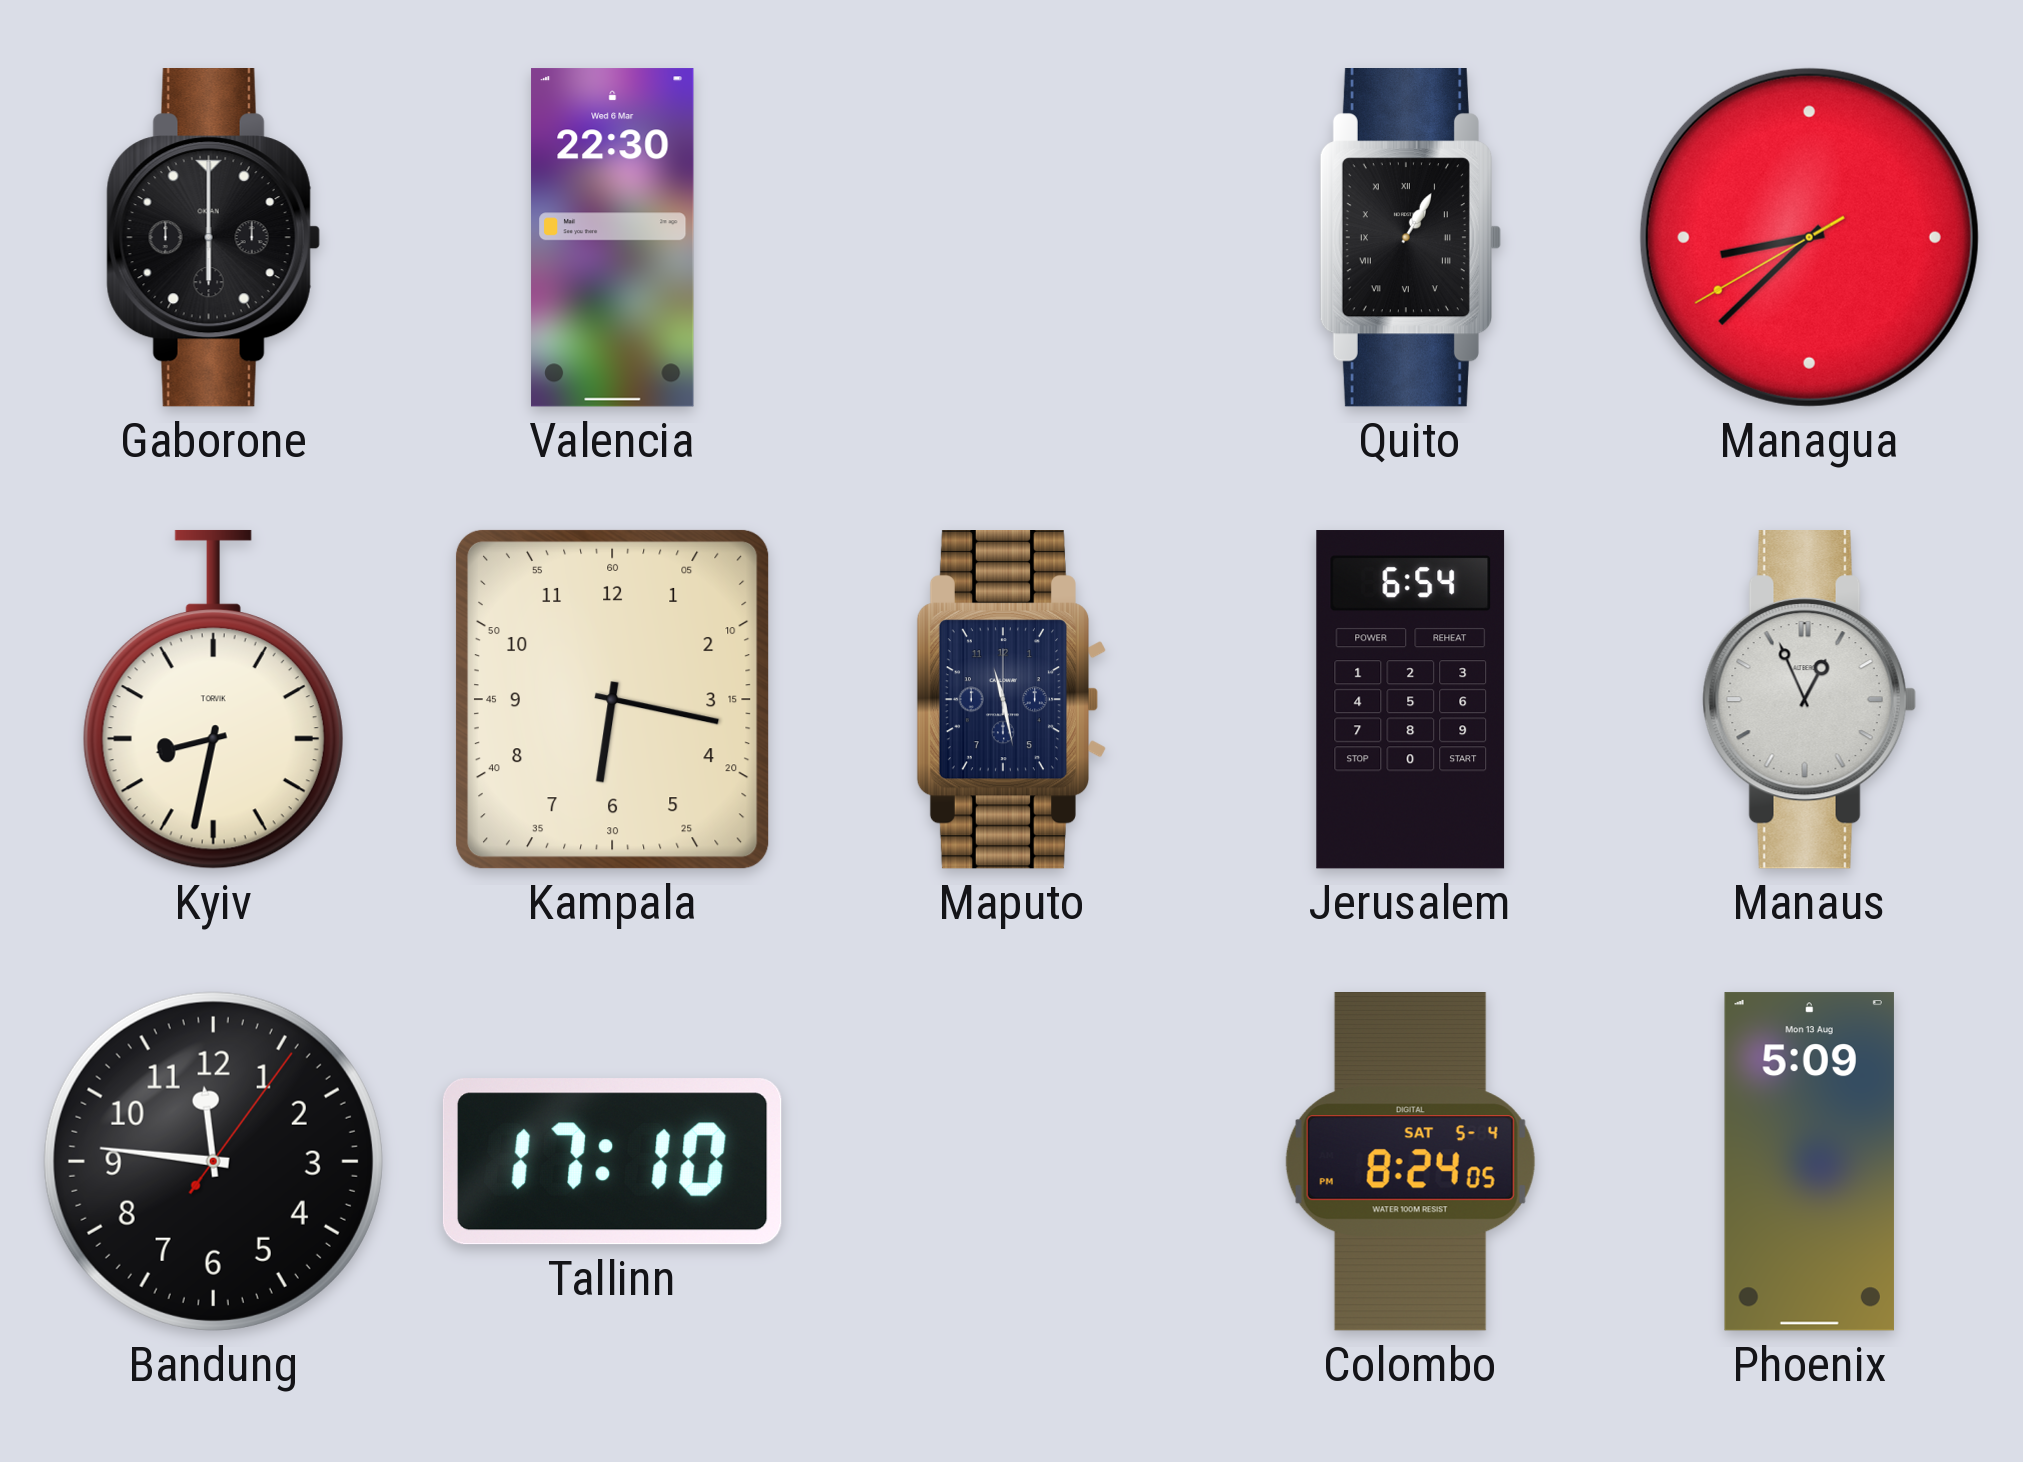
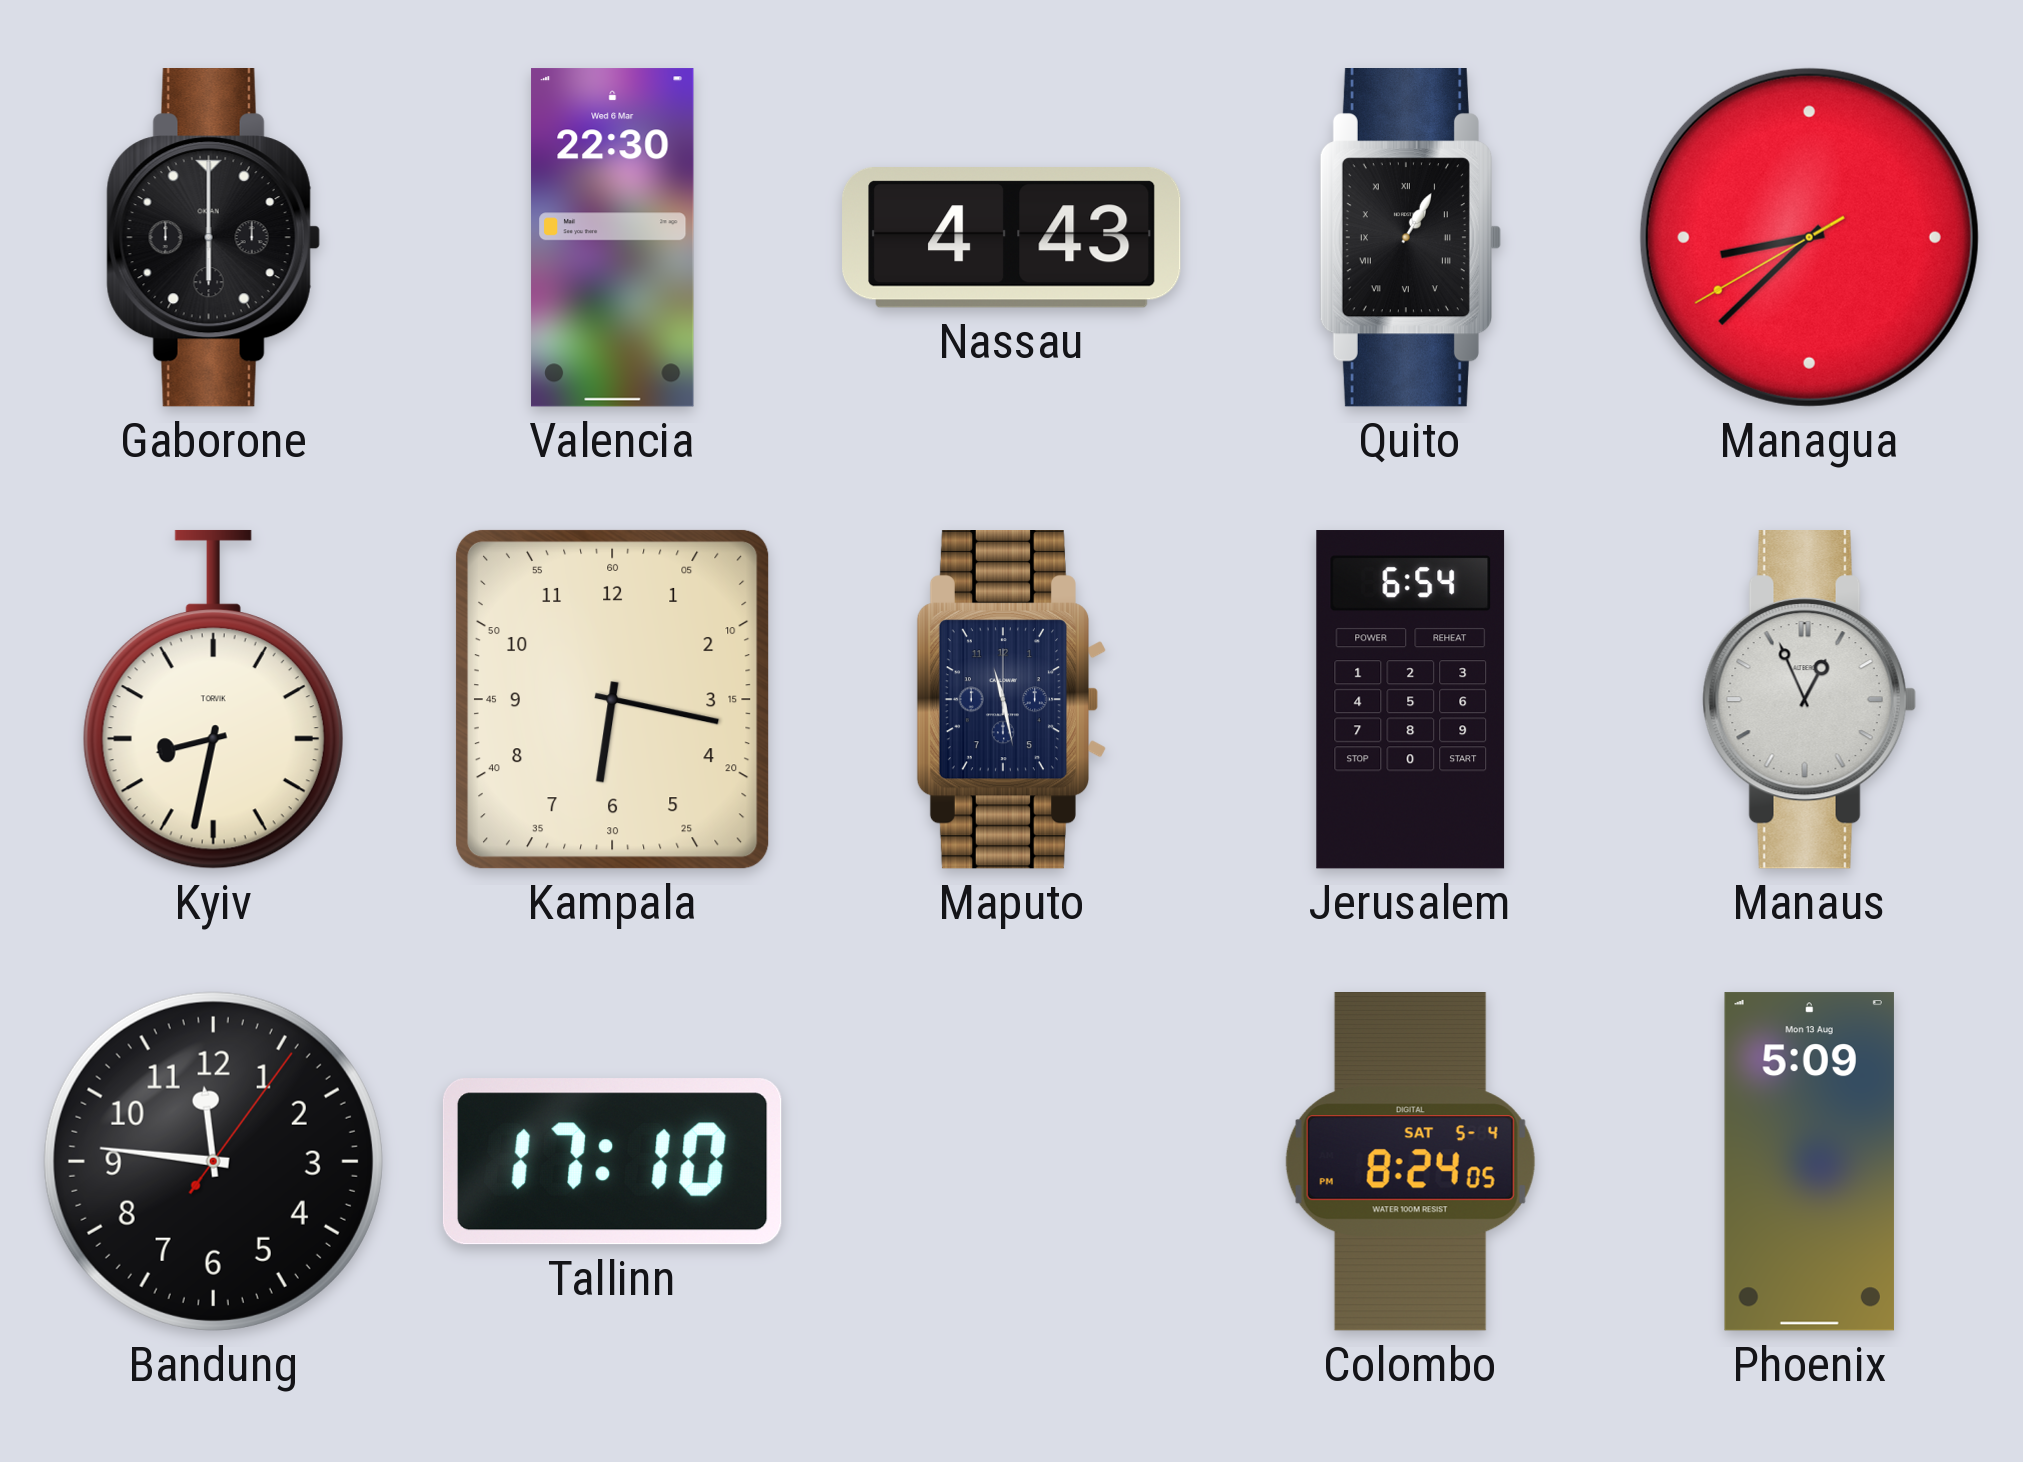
Nassau: none -> 4:43
